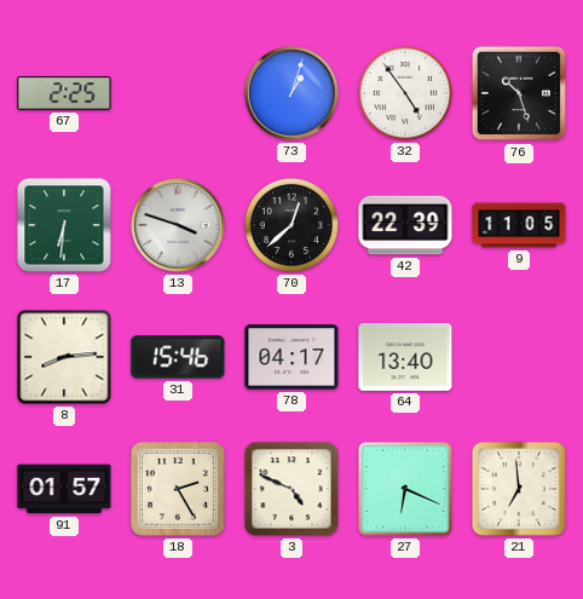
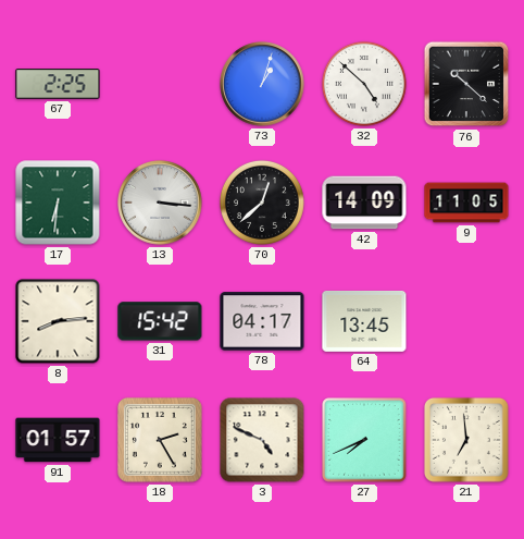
32: 4:54 -> 4:52
76: 10:27 -> 10:22
13: 3:48 -> 3:16
42: 22:39 -> 14:09
31: 15:46 -> 15:42
64: 13:40 -> 13:45
27: 6:19 -> 7:41
